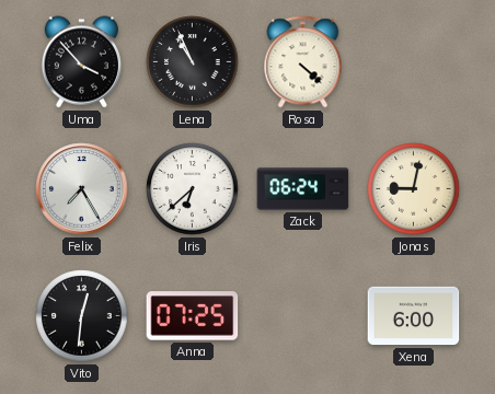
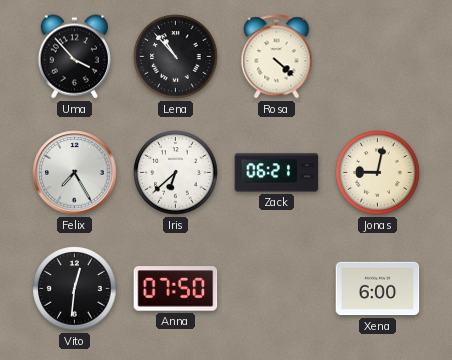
Lena: 10:56 -> 10:53
Zack: 06:24 -> 06:21
Anna: 07:25 -> 07:50
